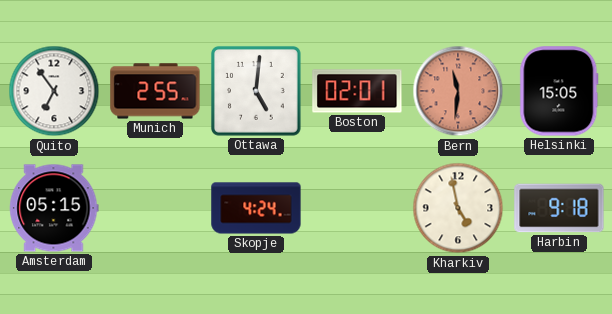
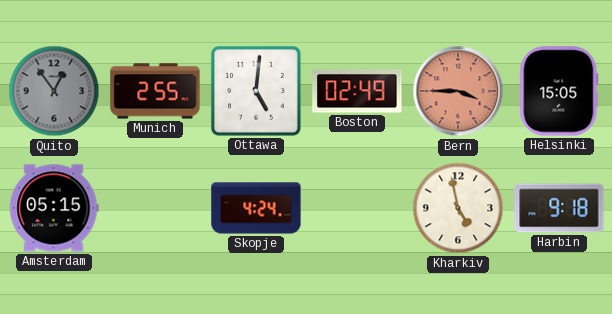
Quito: 6:54 -> 12:54
Quito dial: white -> grey
Boston: 02:01 -> 02:49
Bern: 11:31 -> 3:45
